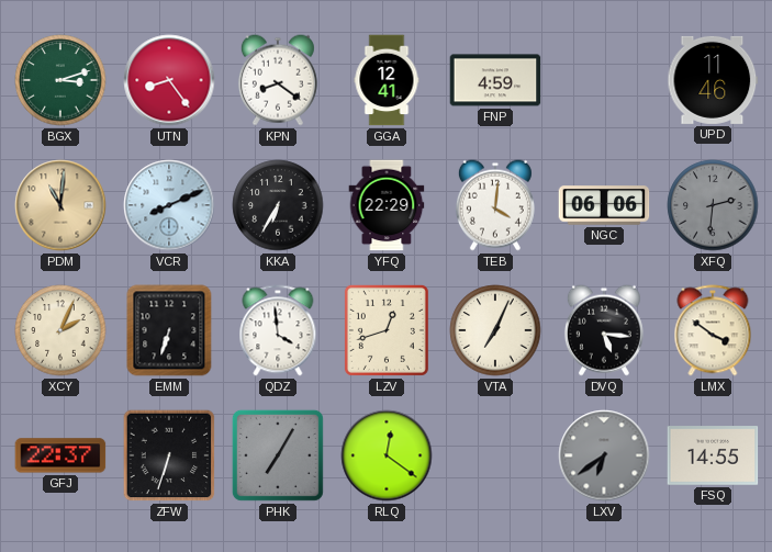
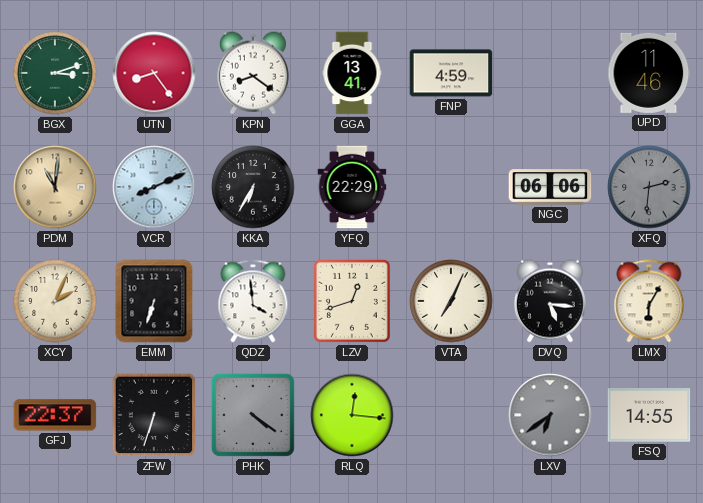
GGA: 12:41 -> 13:41
TEB: 4:01 -> none
LMX: 3:51 -> 6:05
PHK: 7:05 -> 4:21
RLQ: 12:21 -> 12:16
